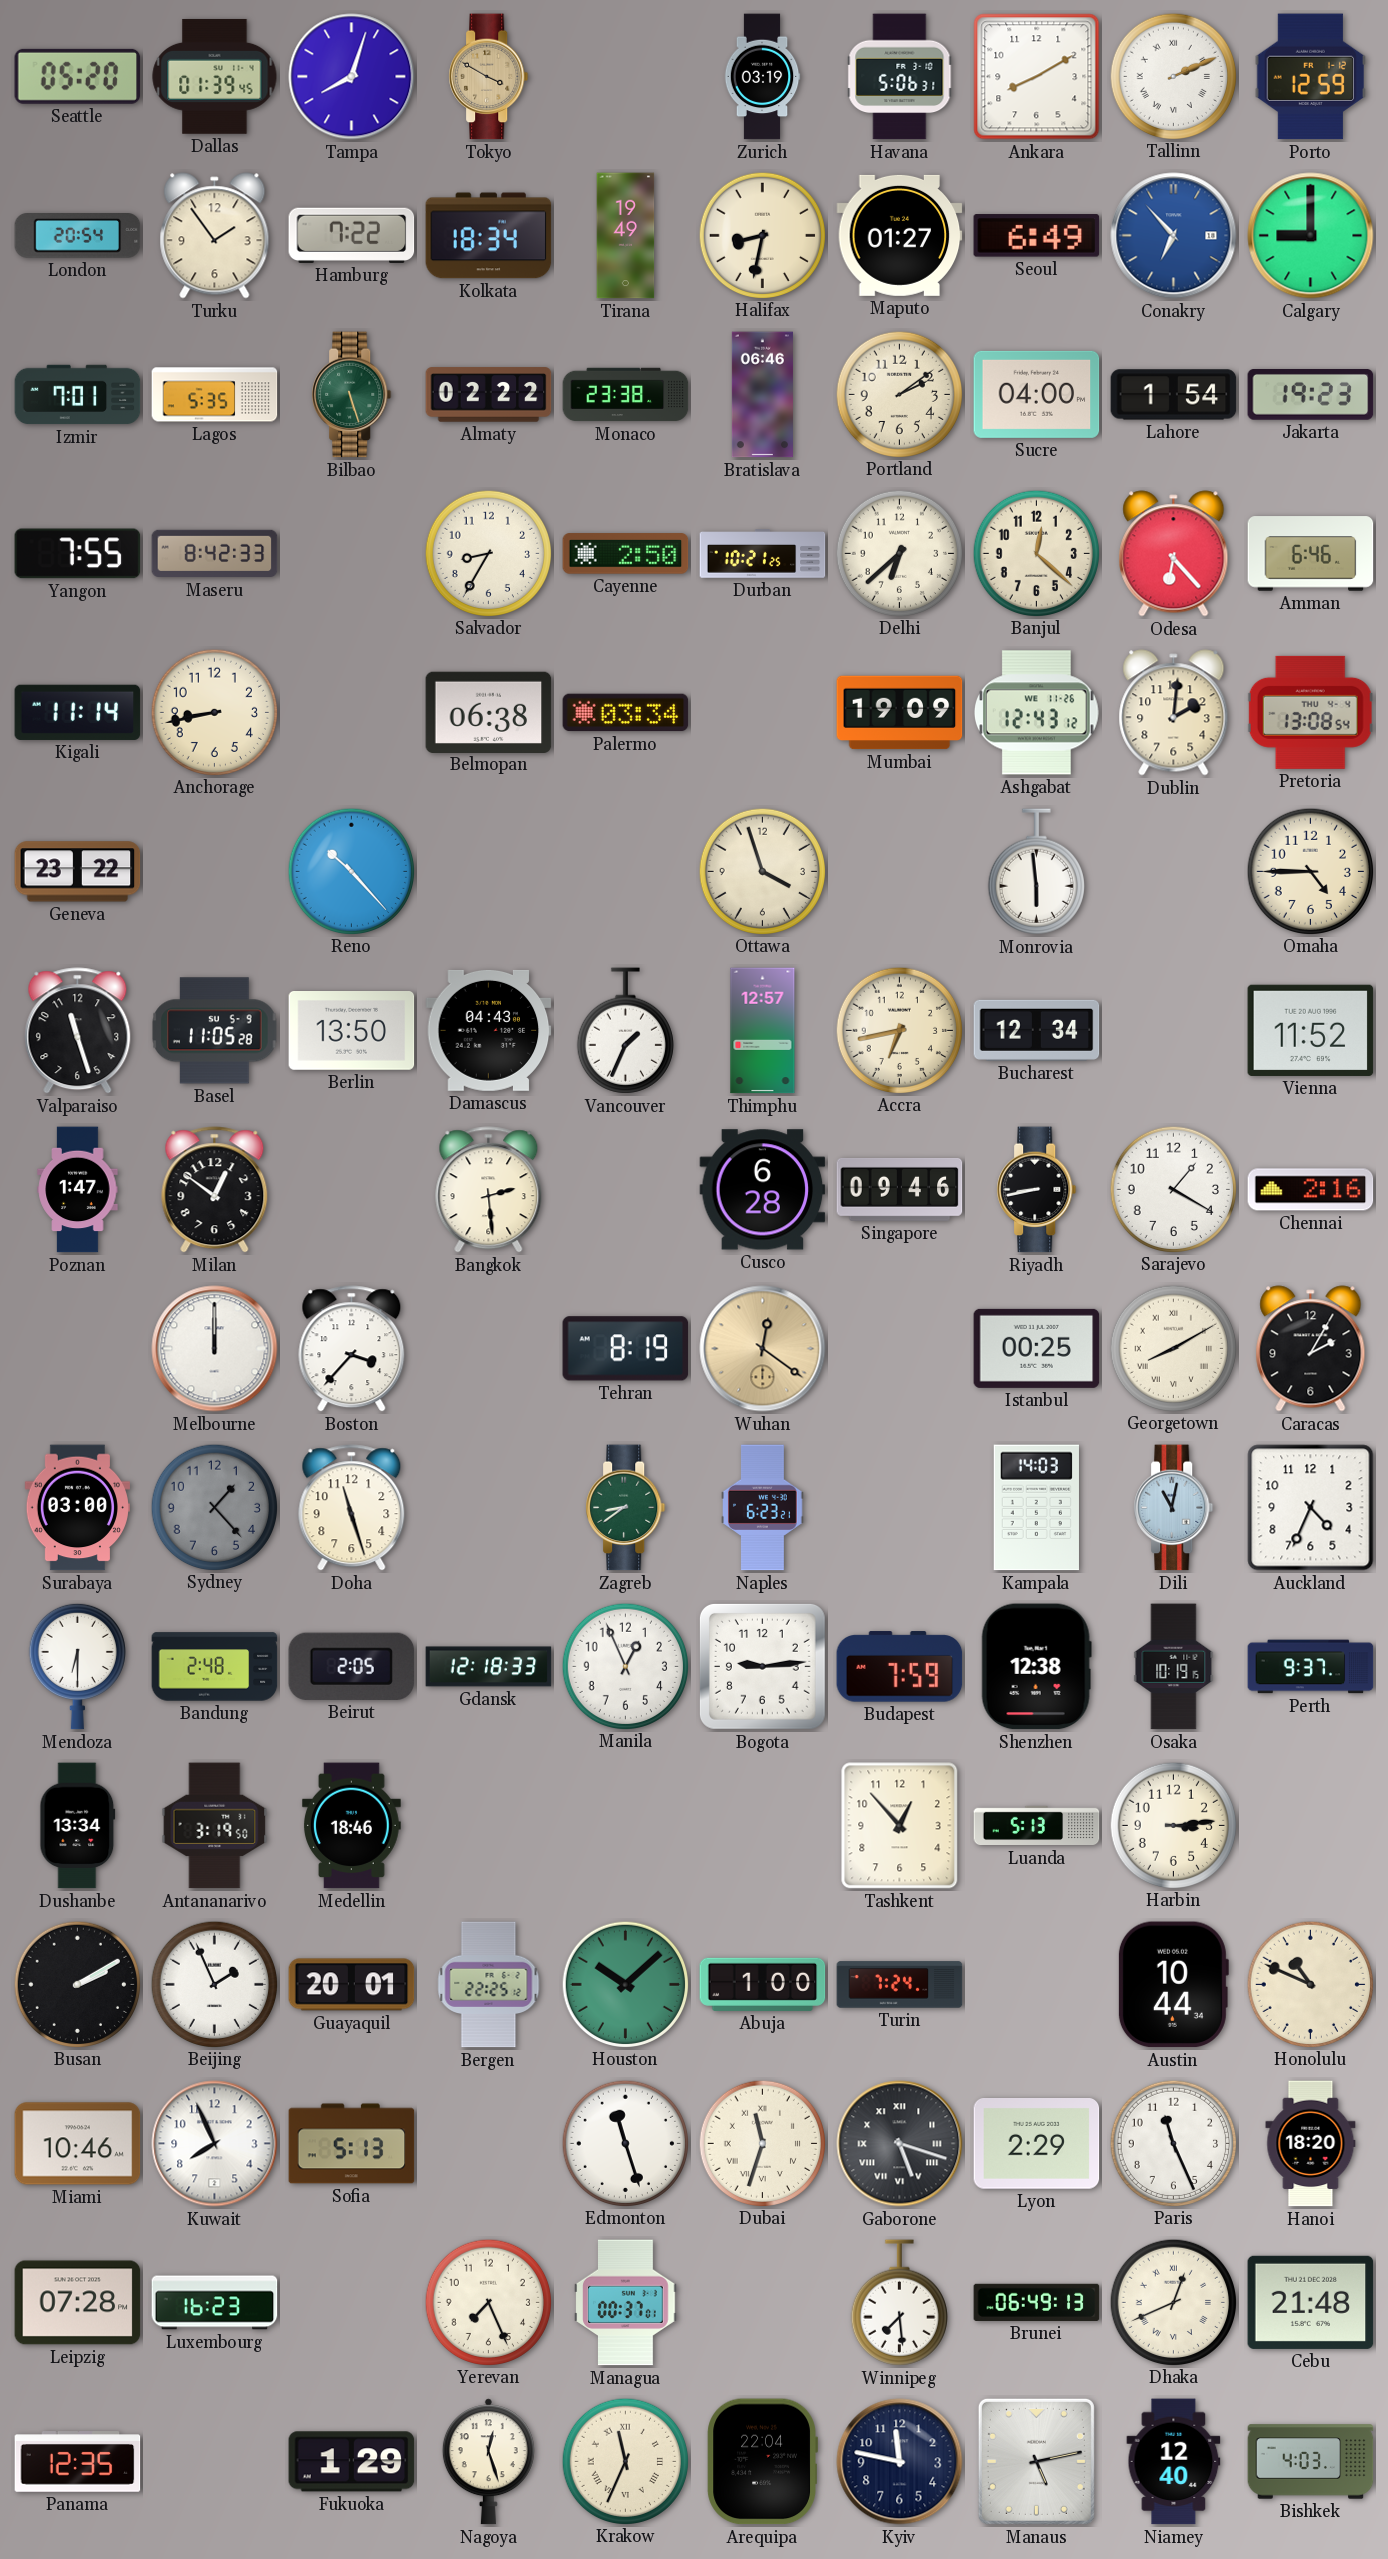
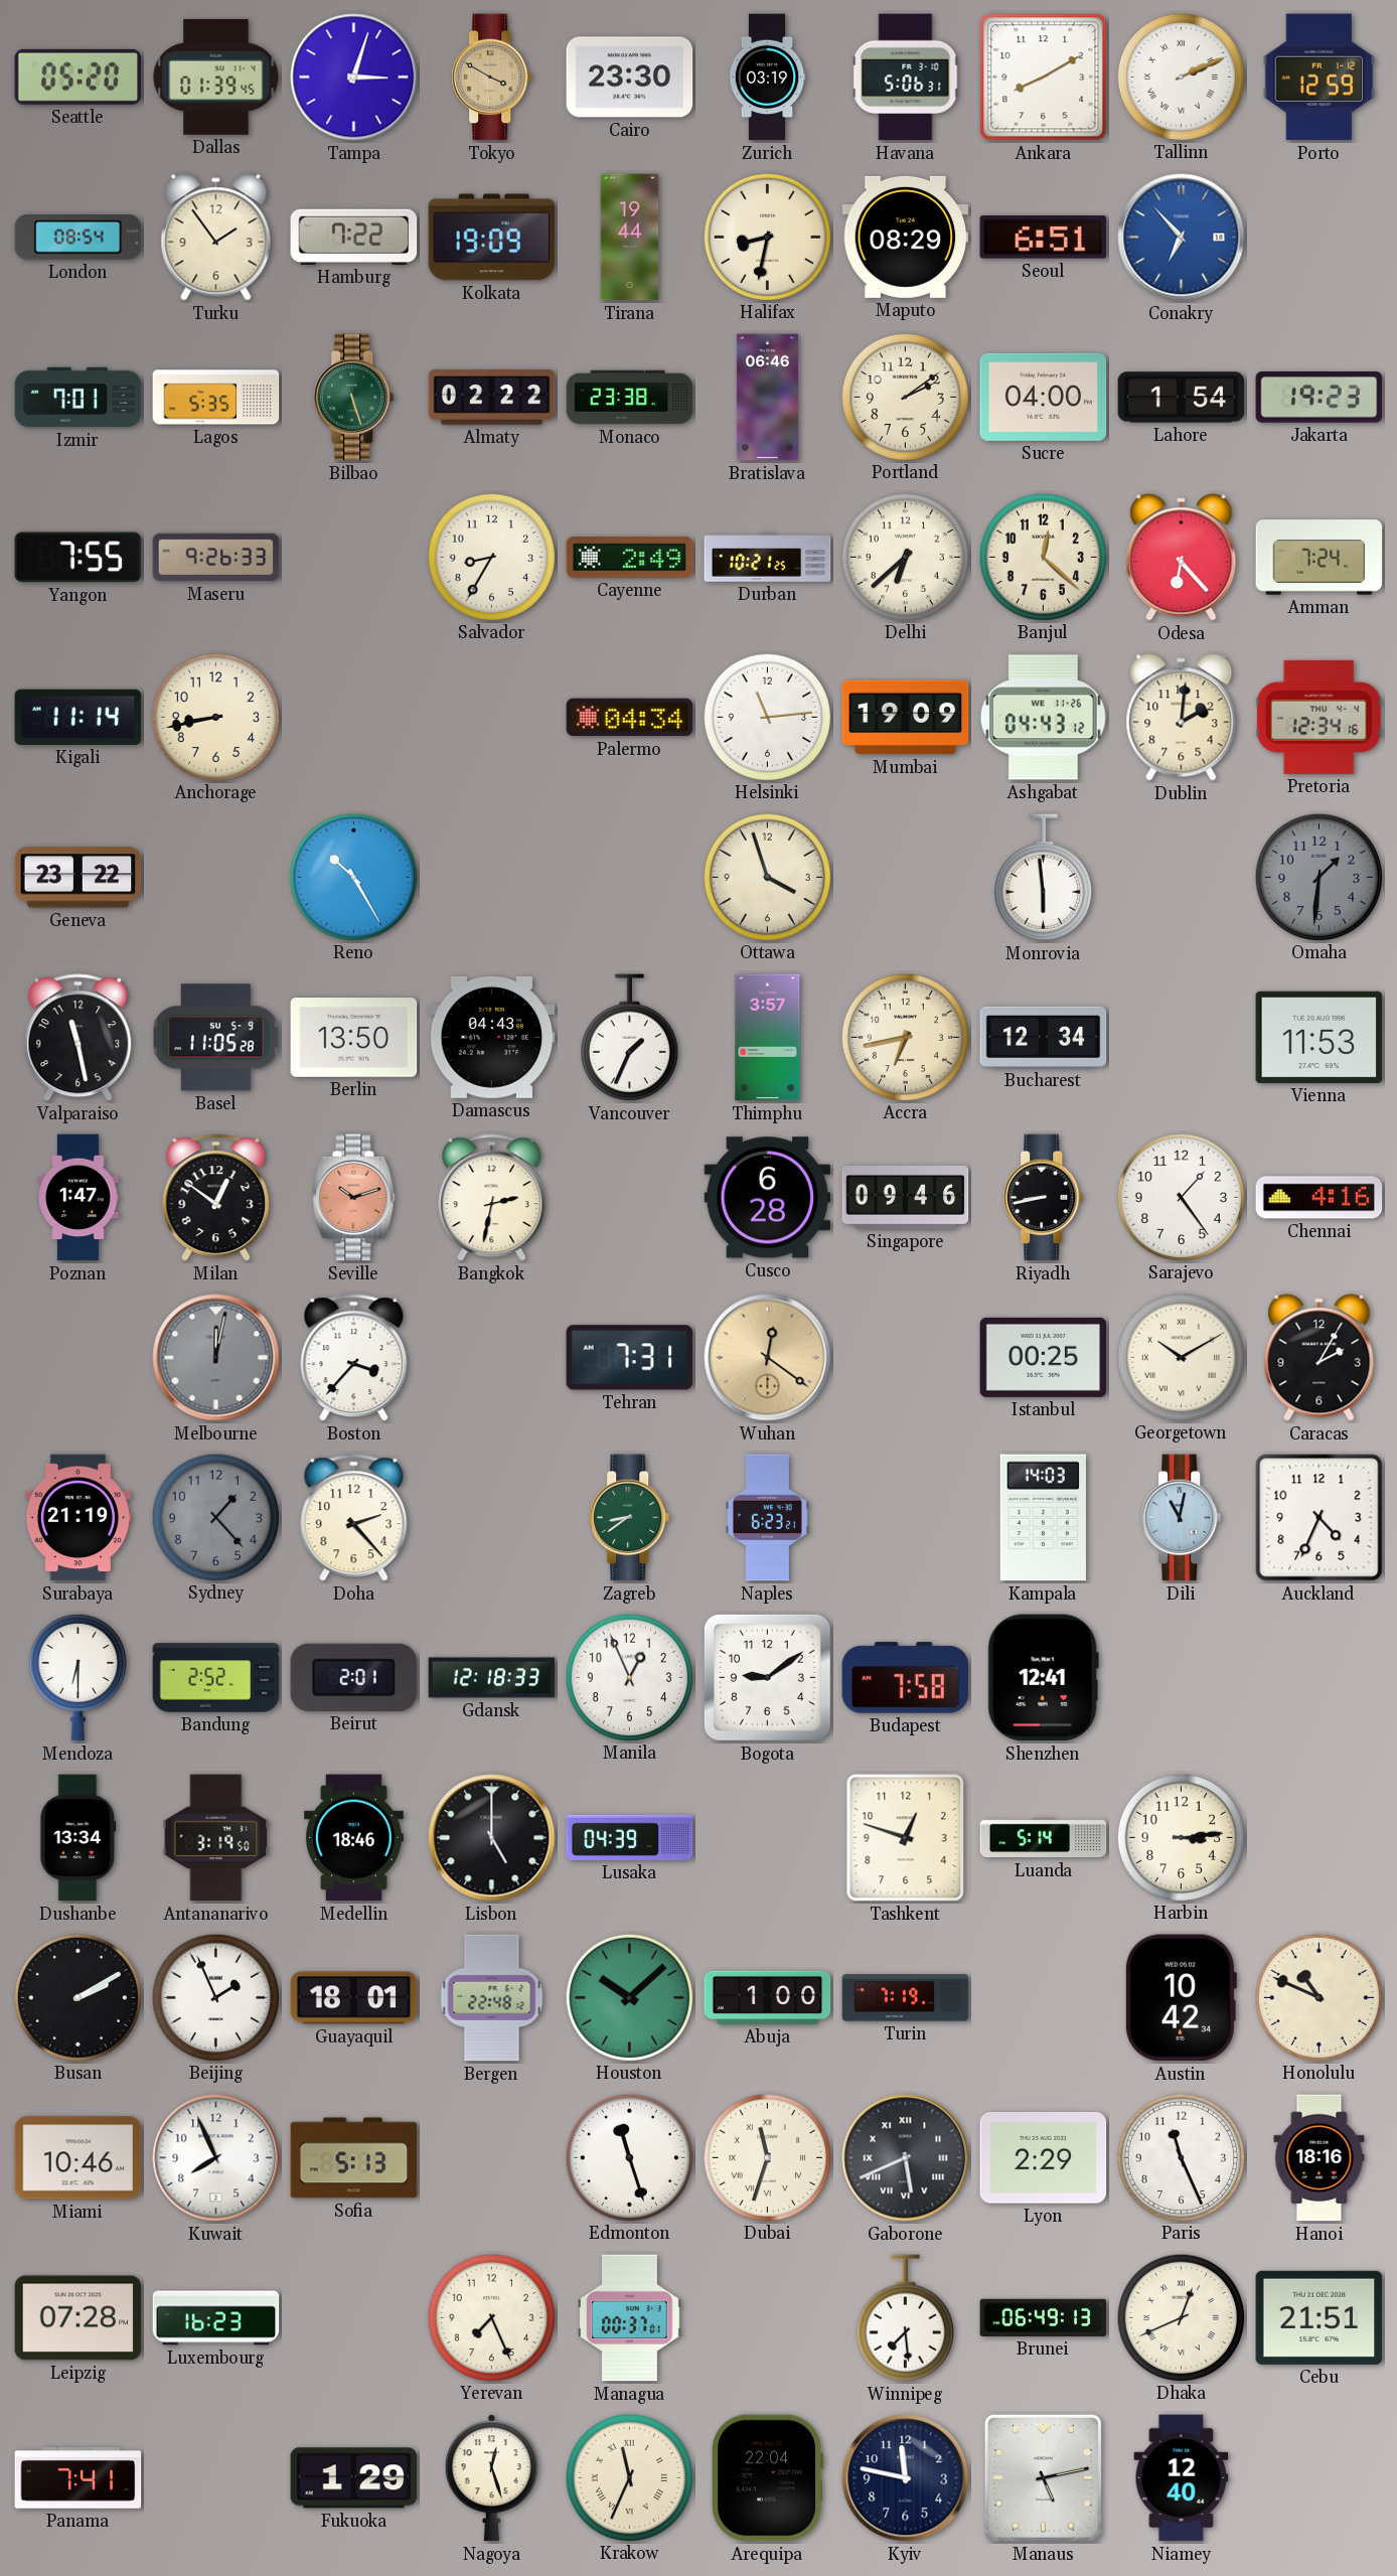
Tampa: 8:03 -> 3:03
Cairo: none -> 23:30
London: 20:54 -> 08:54
Kolkata: 18:34 -> 19:09
Tirana: 19:49 -> 19:44
Maputo: 01:27 -> 08:29
Seoul: 6:49 -> 6:51
Calgary: 9:00 -> none
Maseru: 8:42 -> 9:26
Cayenne: 2:50 -> 2:49
Amman: 6:46 -> 7:24
Belmopan: 06:38 -> none
Palermo: 03:34 -> 04:34
Helsinki: none -> 11:14
Ashgabat: 12:43 -> 04:43
Pretoria: 13:08 -> 12:34
Reno: 10:23 -> 10:25
Omaha: 4:45 -> 1:31
Omaha dial: cream -> grey
Valparaiso: 11:27 -> 11:28
Thimphu: 12:57 -> 3:57
Vienna: 11:52 -> 11:53
Seville: none -> 10:12
Bangkok: 2:29 -> 2:32
Sarajevo: 1:20 -> 1:24
Chennai: 2:16 -> 4:16
Melbourne: 12:00 -> 12:02
Melbourne dial: white -> grey
Tehran: 8:19 -> 7:31
Georgetown: 8:10 -> 10:10
Surabaya: 03:00 -> 21:19
Doha: 11:27 -> 2:23
Bandung: 2:48 -> 2:52
Beirut: 2:05 -> 2:01
Bogota: 9:14 -> 9:09
Budapest: 7:59 -> 7:58
Shenzhen: 12:38 -> 12:41
Osaka: 10:19 -> none
Perth: 9:37 -> none
Lisbon: none -> 5:00
Lusaka: none -> 04:39
Tashkent: 12:53 -> 12:48
Luanda: 5:13 -> 5:14
Guayaquil: 20:01 -> 18:01
Bergen: 22:25 -> 22:48
Turin: 7:24 -> 7:19
Austin: 10:44 -> 10:42
Gaborone: 5:18 -> 5:41
Hanoi: 18:20 -> 18:16
Cebu: 21:48 -> 21:51
Panama: 12:35 -> 7:41
Bishkek: 4:03 -> none
